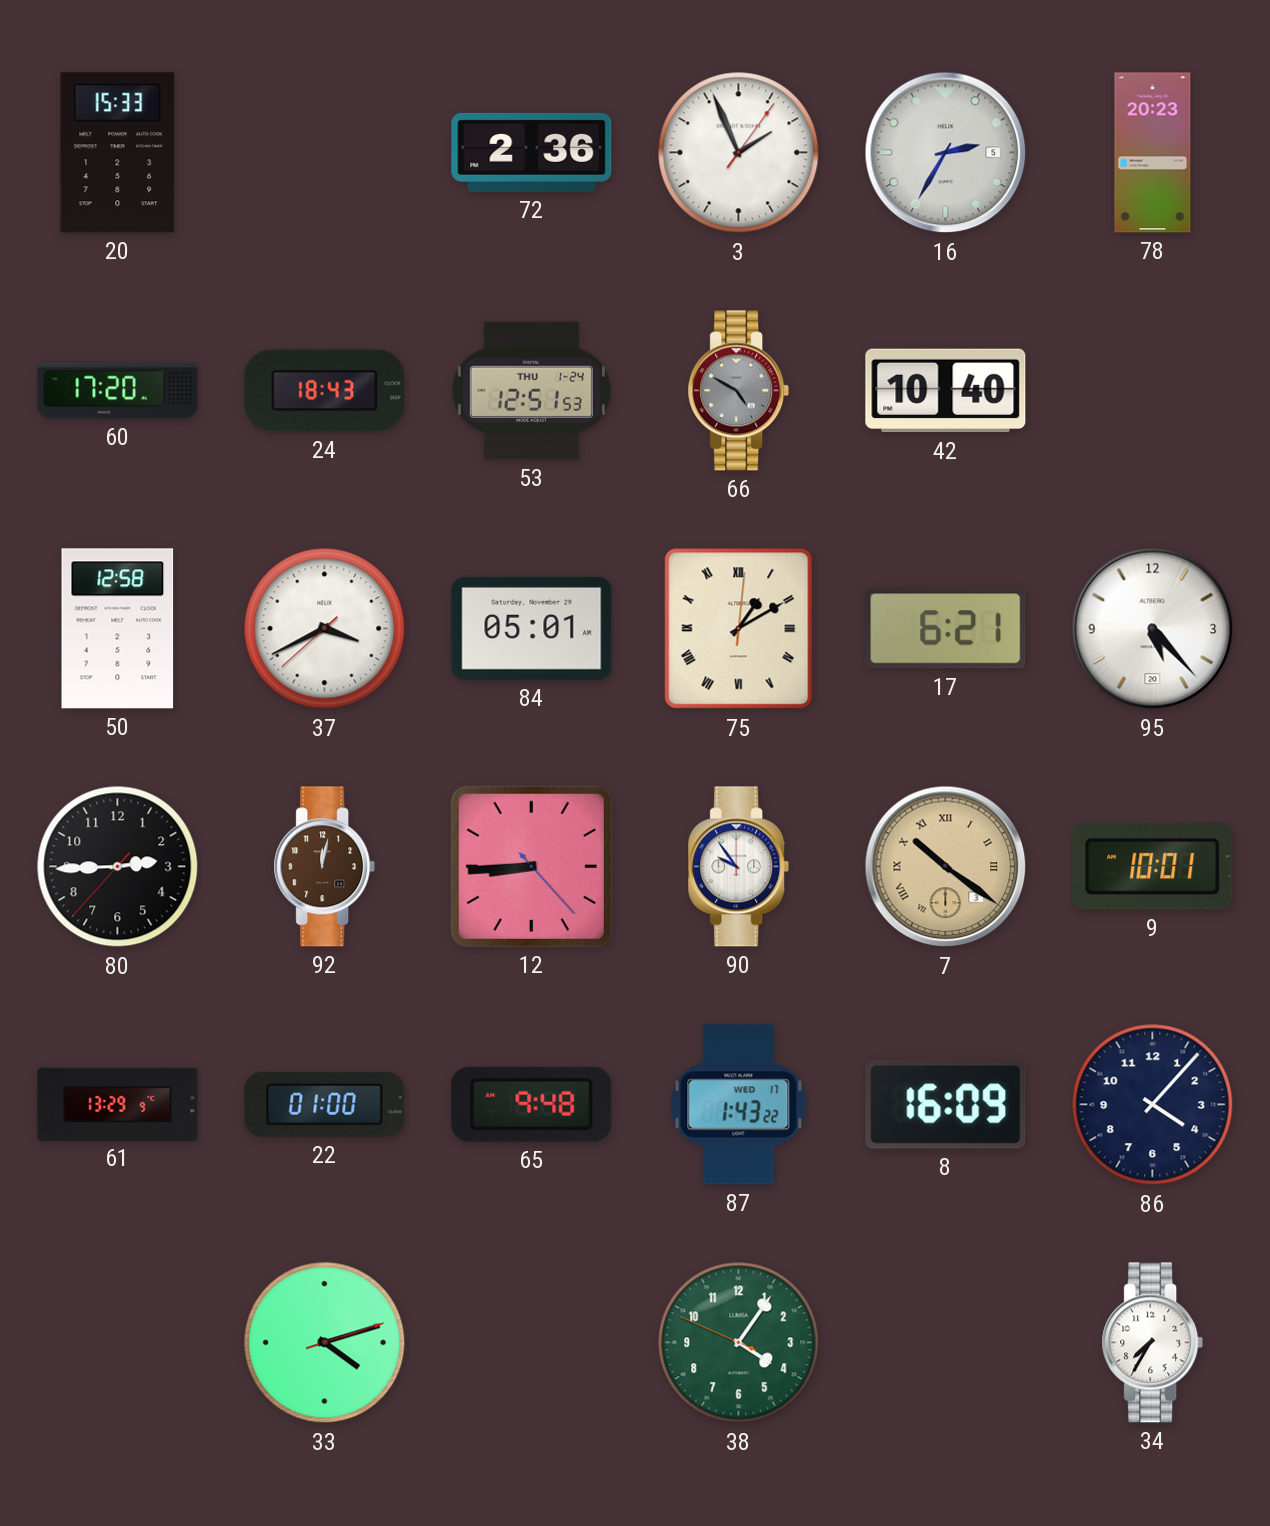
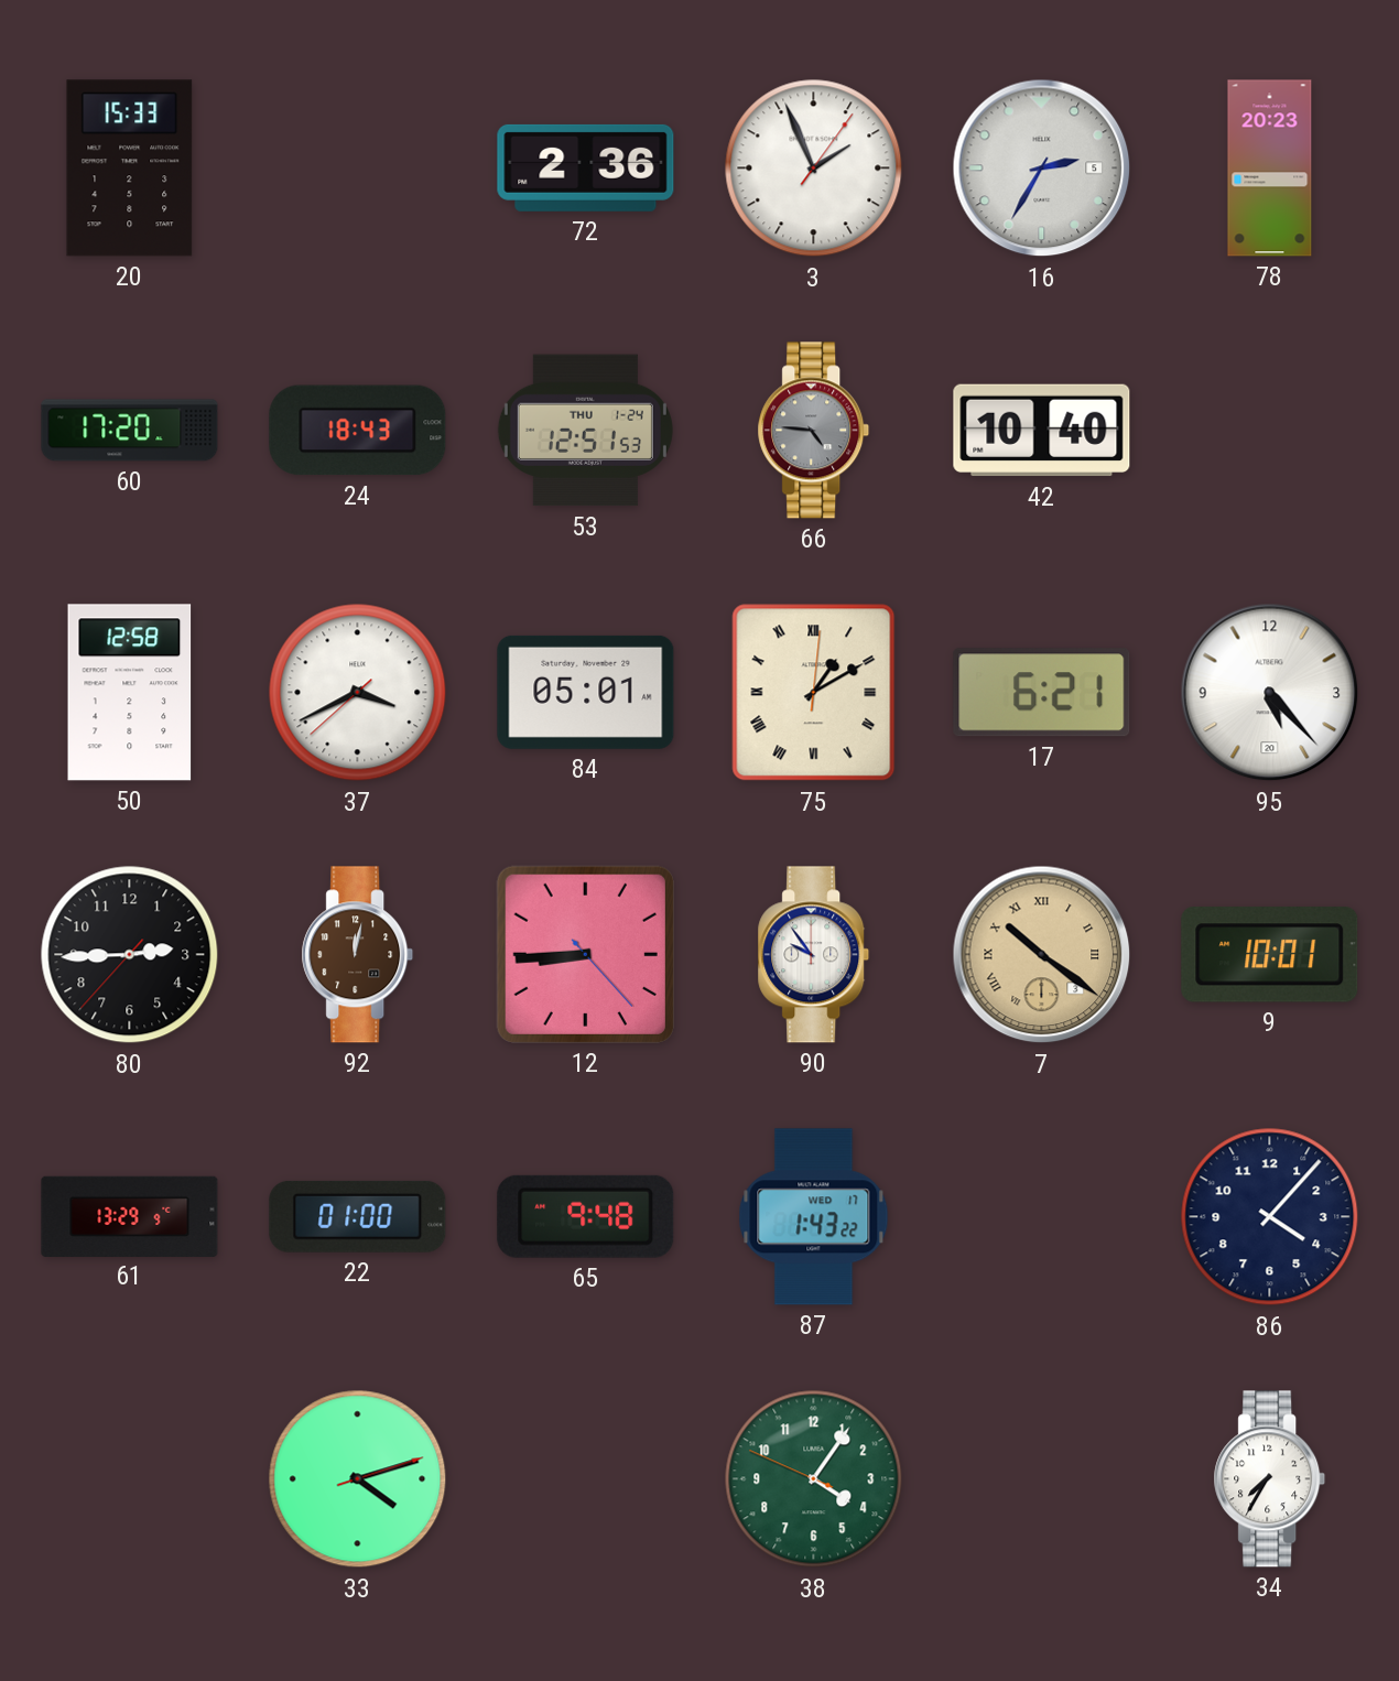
66: 4:50 -> 4:46
8: 16:09 -> none
